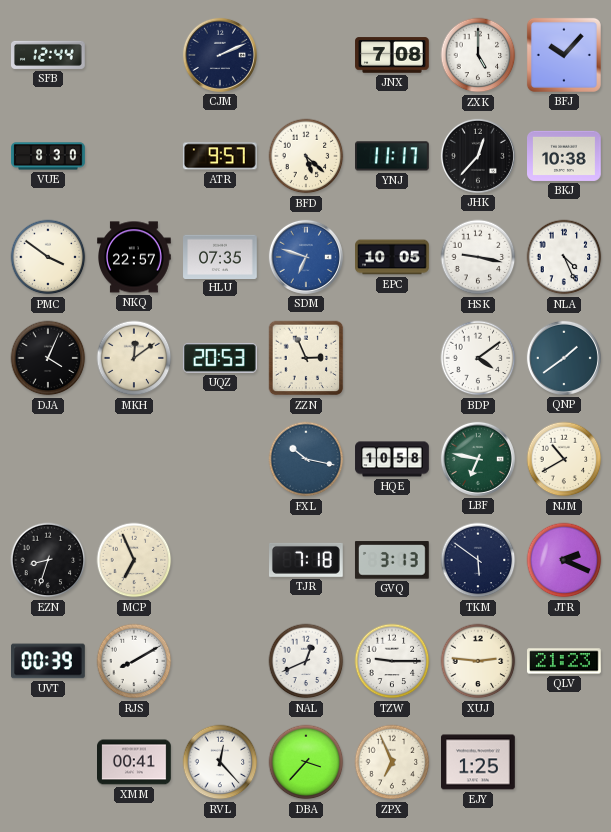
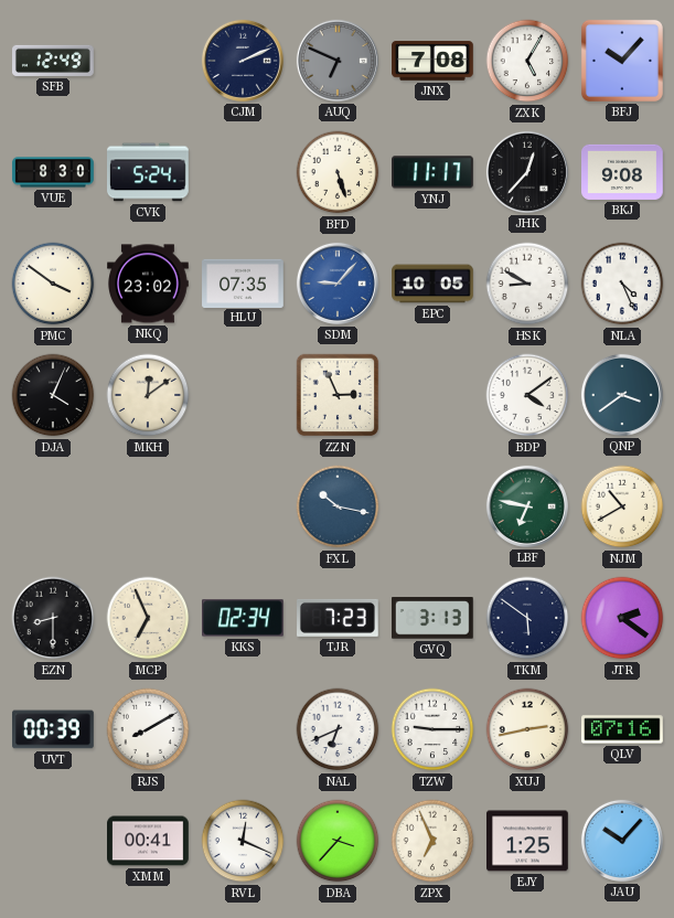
SFB: 12:44 -> 12:49
AUQ: none -> 6:49
ZXK: 5:00 -> 5:05
CVK: none -> 5:24
ATR: 9:57 -> none
BFD: 5:22 -> 5:27
BKJ: 10:38 -> 9:08
NKQ: 22:57 -> 23:02
SDM: 6:48 -> 9:07
HSK: 9:17 -> 8:50
UQZ: 20:53 -> none
QNP: 1:39 -> 3:39
HQE: 10:58 -> none
EZN: 8:33 -> 8:30
KKS: none -> 02:34
TJR: 7:18 -> 7:23
JTR: 2:19 -> 2:21
NAL: 12:41 -> 6:41
XUJ: 2:46 -> 2:43
QLV: 21:23 -> 07:16
RVL: 12:23 -> 12:19
JAU: none -> 10:07
